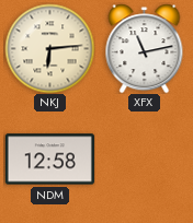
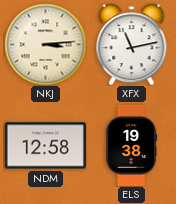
NKJ: 6:14 -> 3:14
ELS: none -> 19:38
